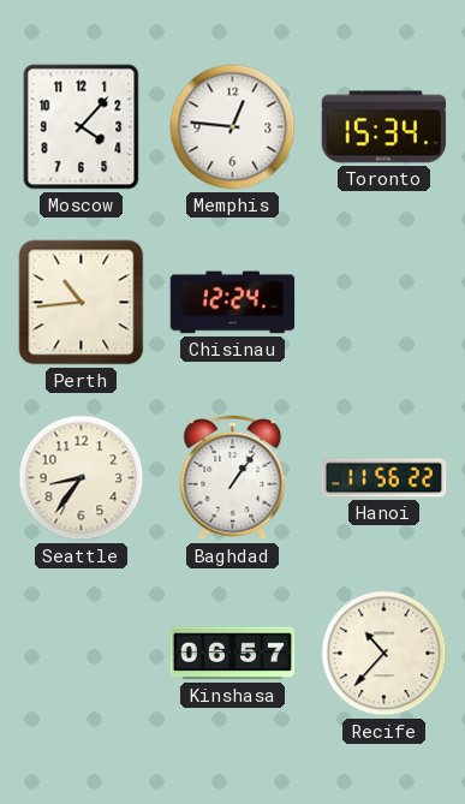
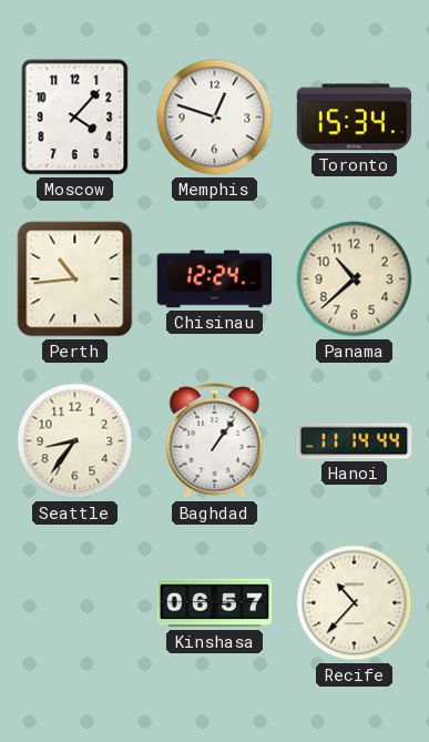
Memphis: 12:46 -> 12:48
Panama: none -> 10:38
Hanoi: 11:56 -> 11:14
